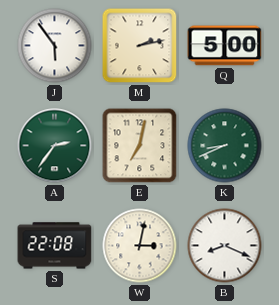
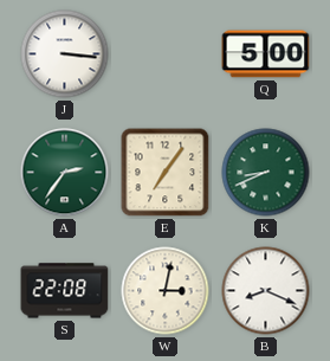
J: 5:54 -> 3:16
M: 2:13 -> none
E: 7:02 -> 7:06
